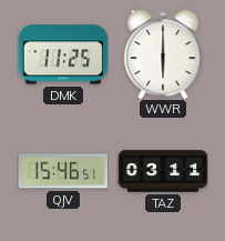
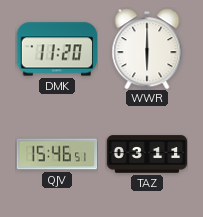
DMK: 11:25 -> 11:20
